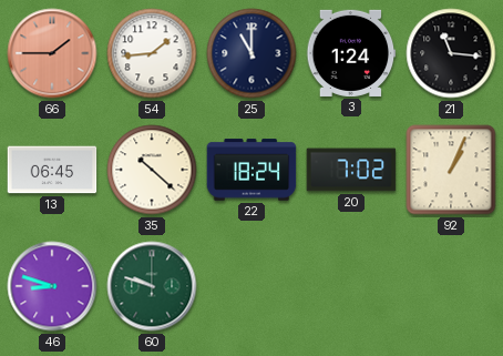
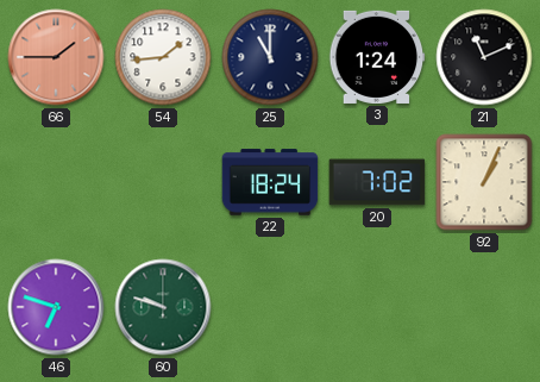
21: 11:16 -> 11:11
13: 06:45 -> none
35: 10:22 -> none
46: 8:48 -> 6:48
